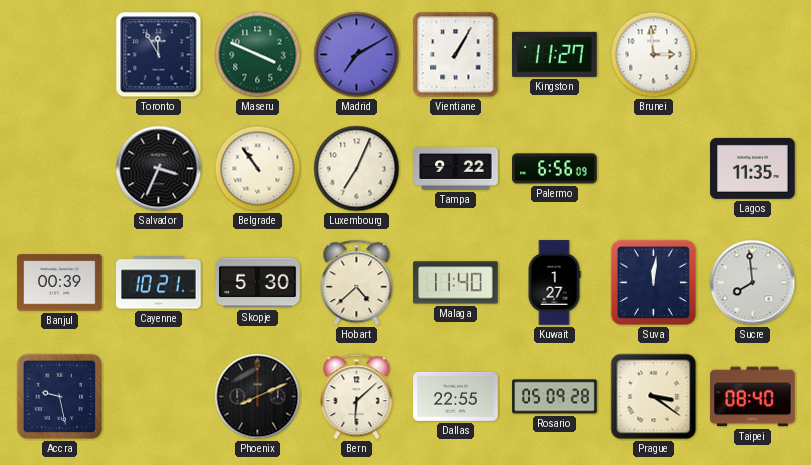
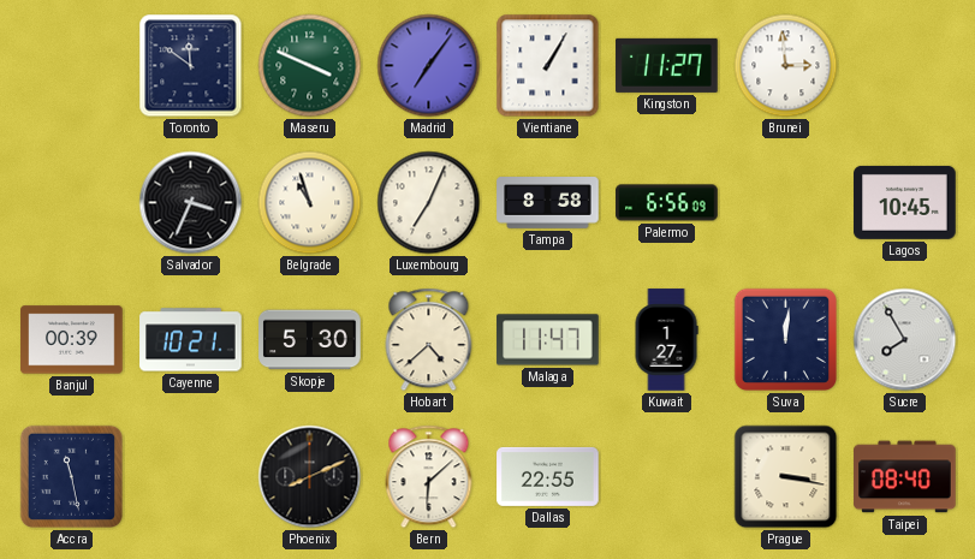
Toronto: 11:55 -> 11:51
Madrid: 7:10 -> 7:06
Belgrade: 10:54 -> 10:57
Tampa: 9:22 -> 8:58
Lagos: 11:35 -> 10:45
Malaga: 11:40 -> 11:47
Sucre: 7:59 -> 7:55
Accra: 9:28 -> 11:28
Rosario: 05:09 -> none
Prague: 3:21 -> 3:17
